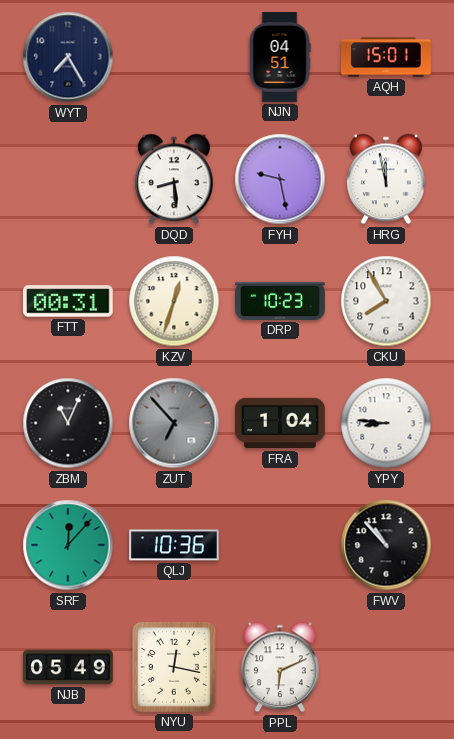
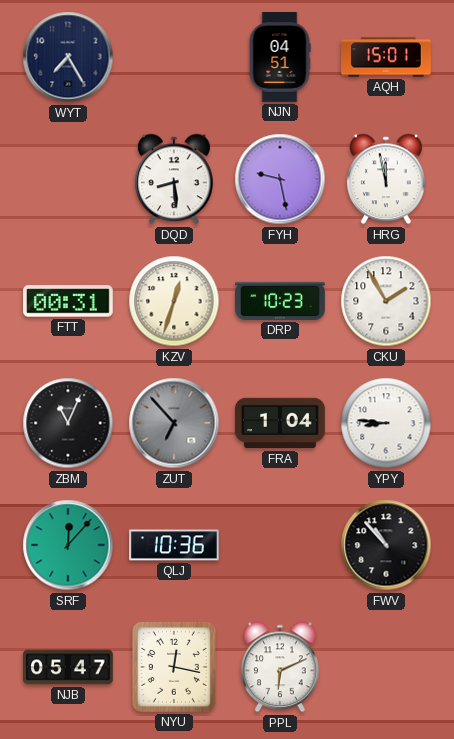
CKU: 7:55 -> 1:55
NJB: 05:49 -> 05:47
